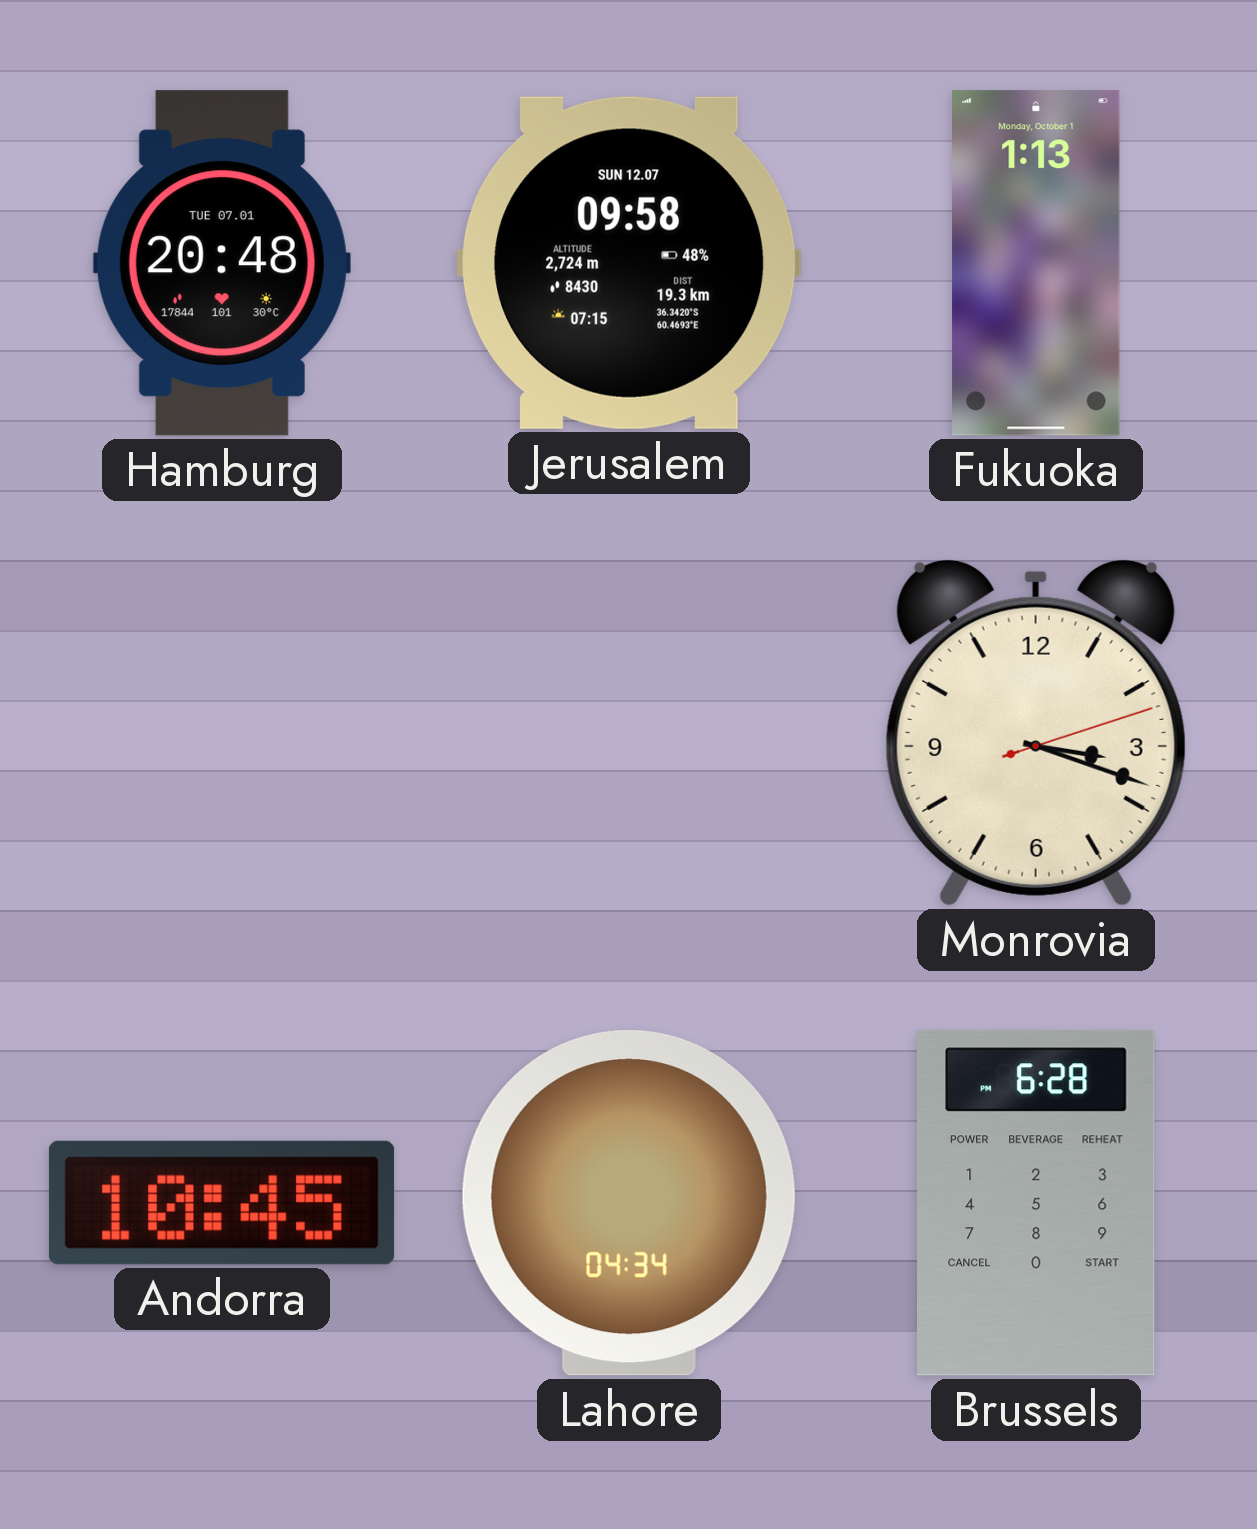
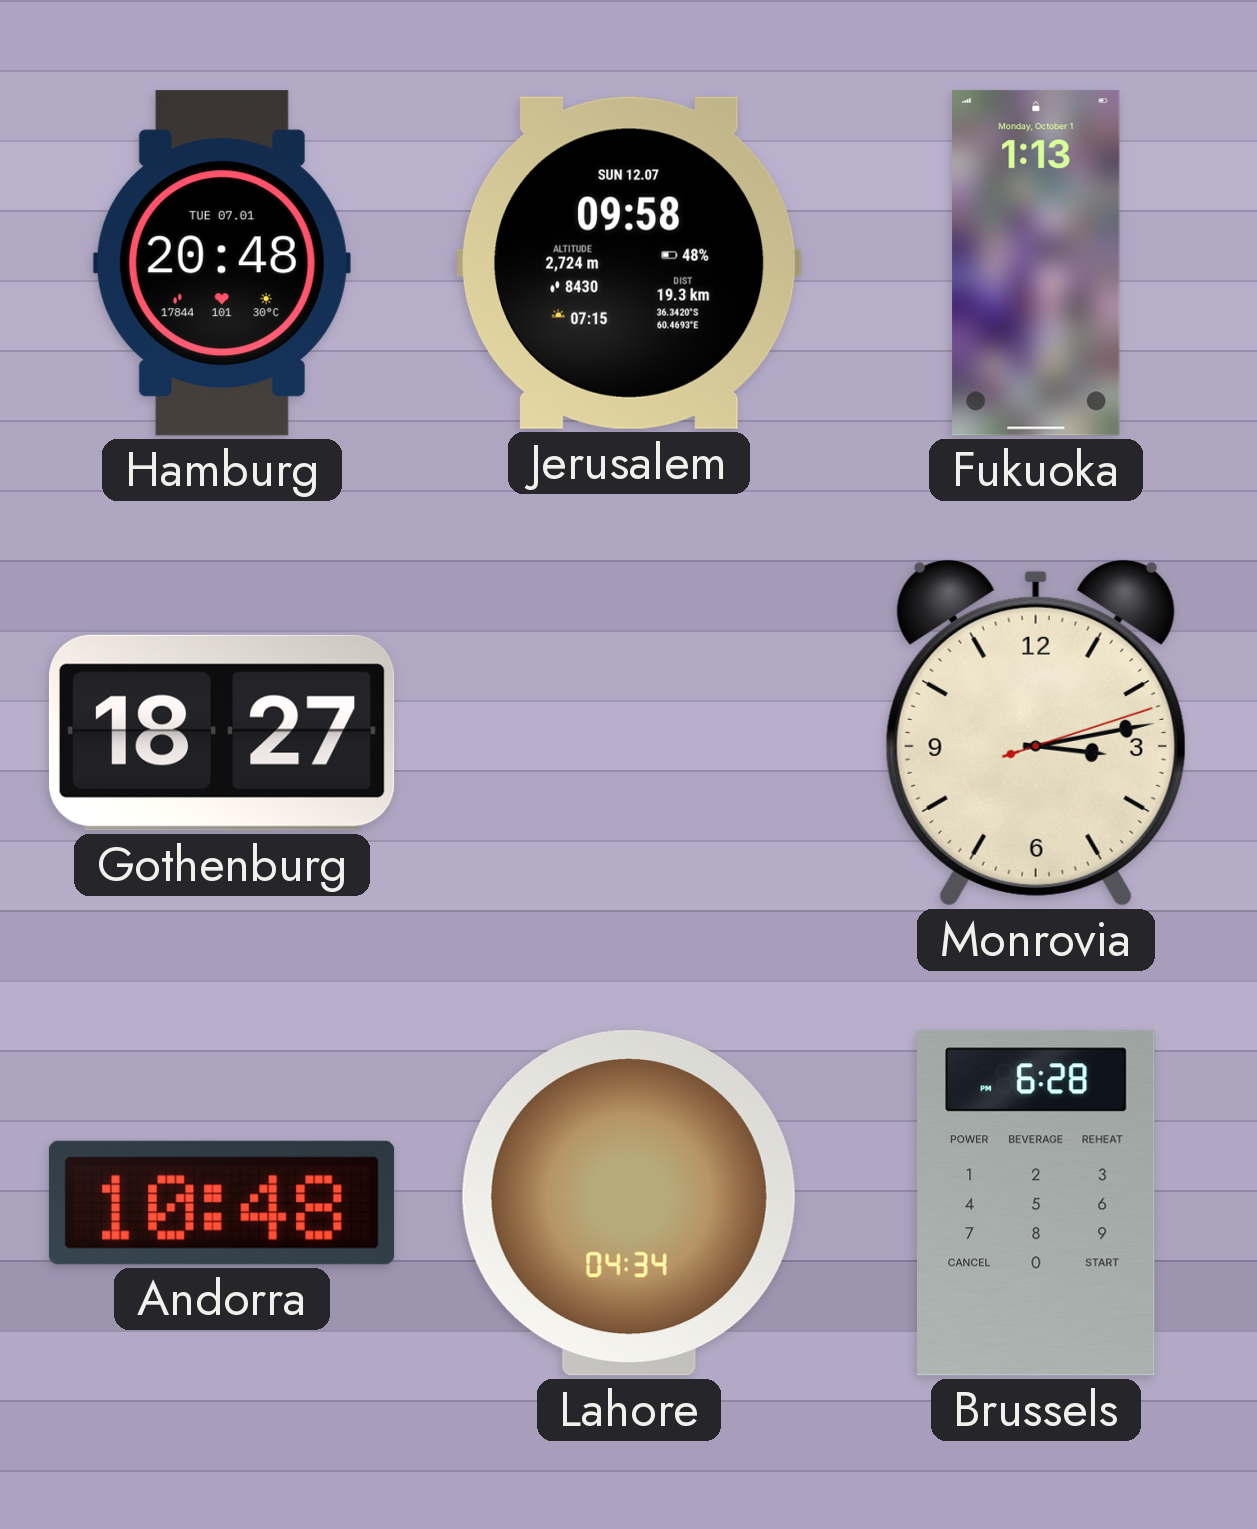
Gothenburg: none -> 18:27
Monrovia: 3:18 -> 3:13
Andorra: 10:45 -> 10:48
